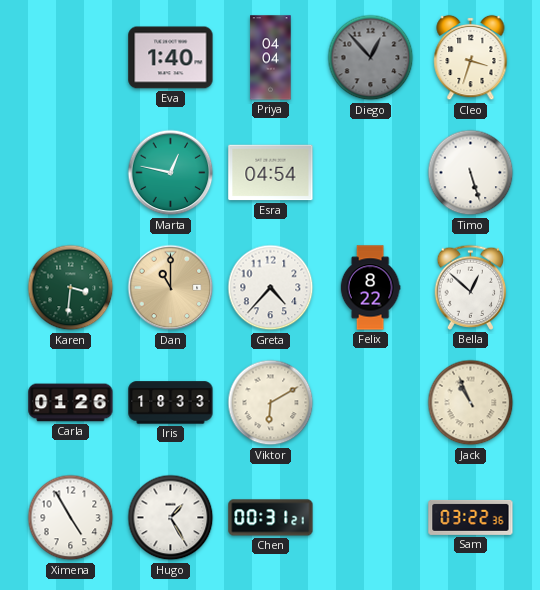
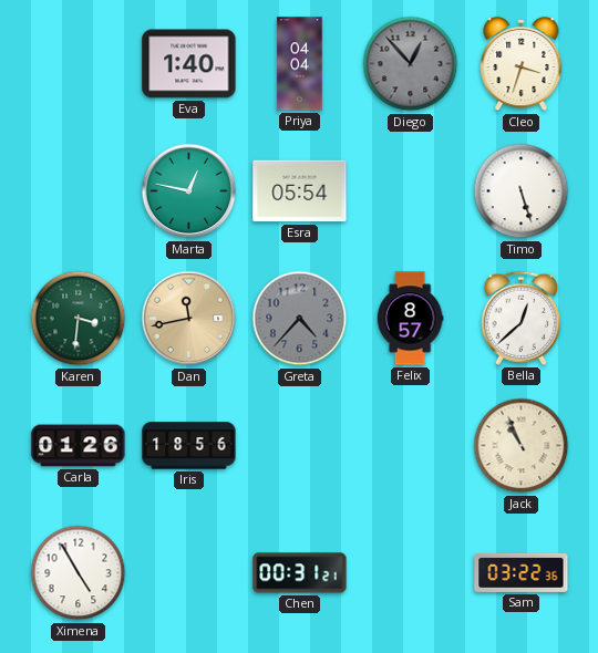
Esra: 04:54 -> 05:54
Dan: 11:00 -> 11:43
Greta dial: white -> grey
Felix: 8:22 -> 8:57
Bella: 12:52 -> 12:38
Iris: 18:33 -> 18:56
Viktor: 6:10 -> none
Hugo: 1:25 -> none
